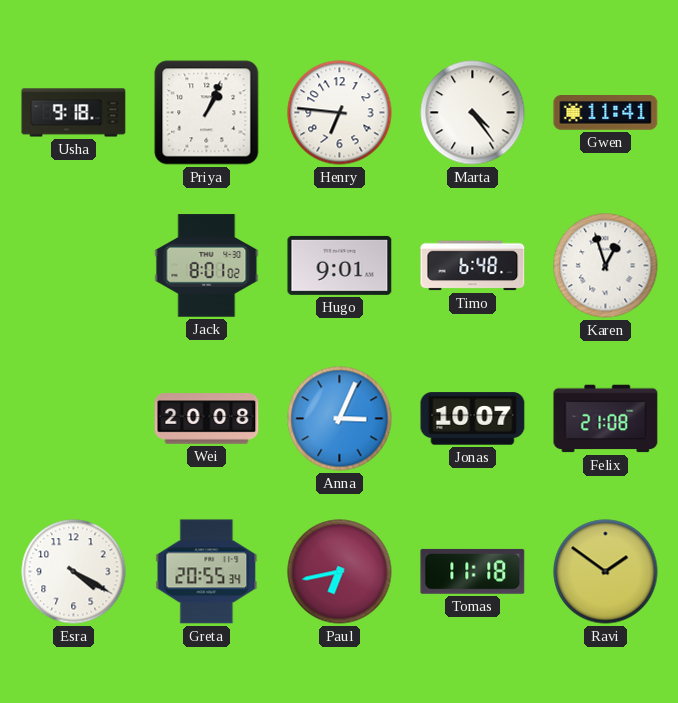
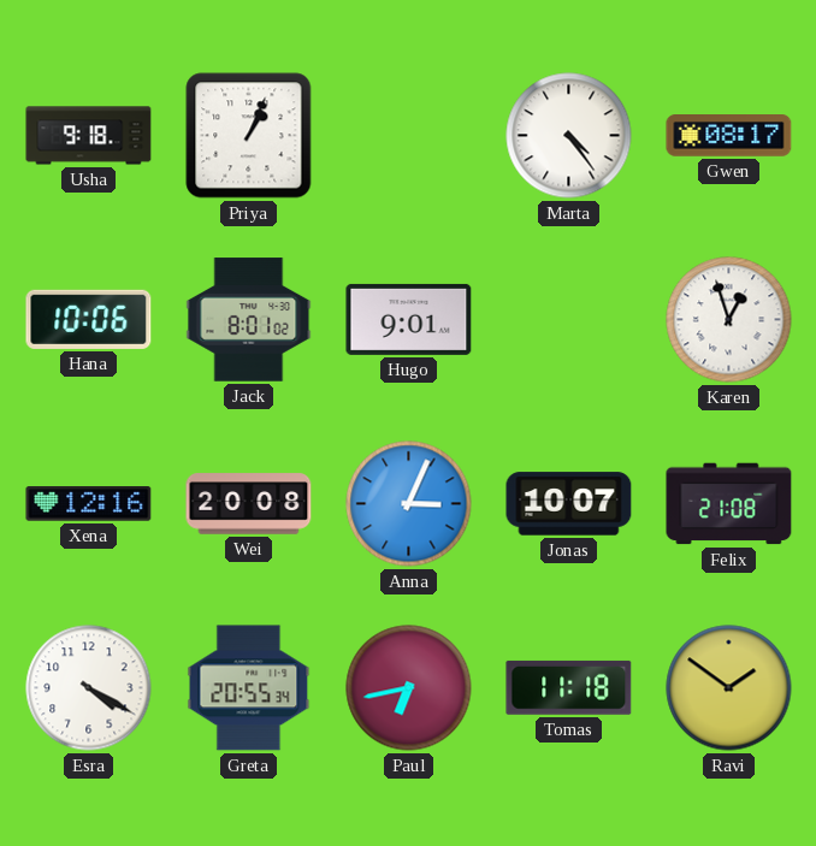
Henry: 6:46 -> none
Gwen: 11:41 -> 08:17
Hana: none -> 10:06
Timo: 6:48 -> none
Xena: none -> 12:16
